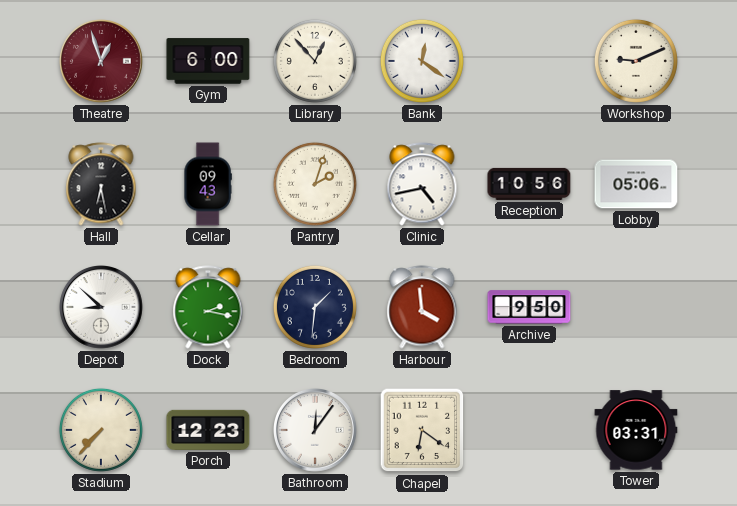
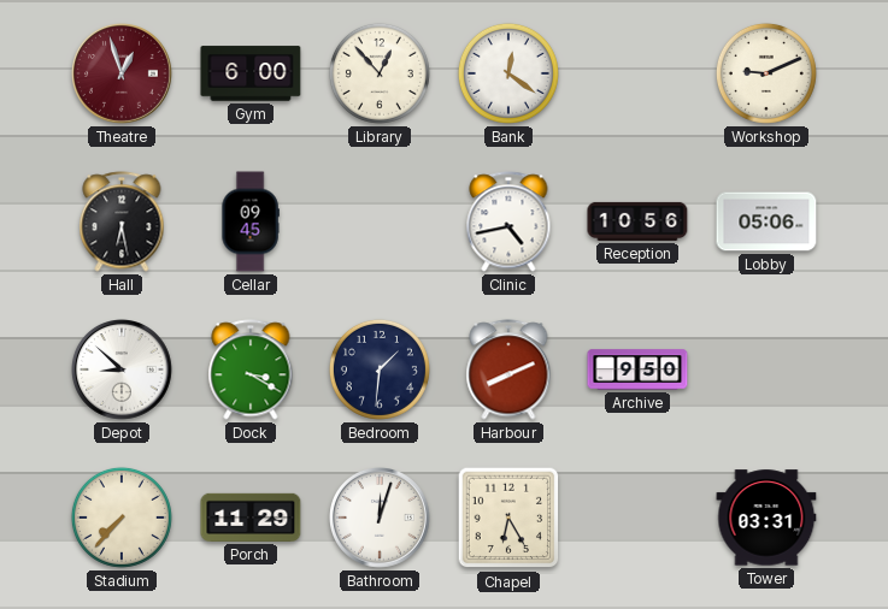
Cellar: 09:43 -> 09:45
Pantry: 2:03 -> none
Dock: 2:17 -> 3:20
Harbour: 3:59 -> 8:11
Porch: 12:23 -> 11:29
Bathroom: 12:06 -> 12:03
Chapel: 6:21 -> 6:25
